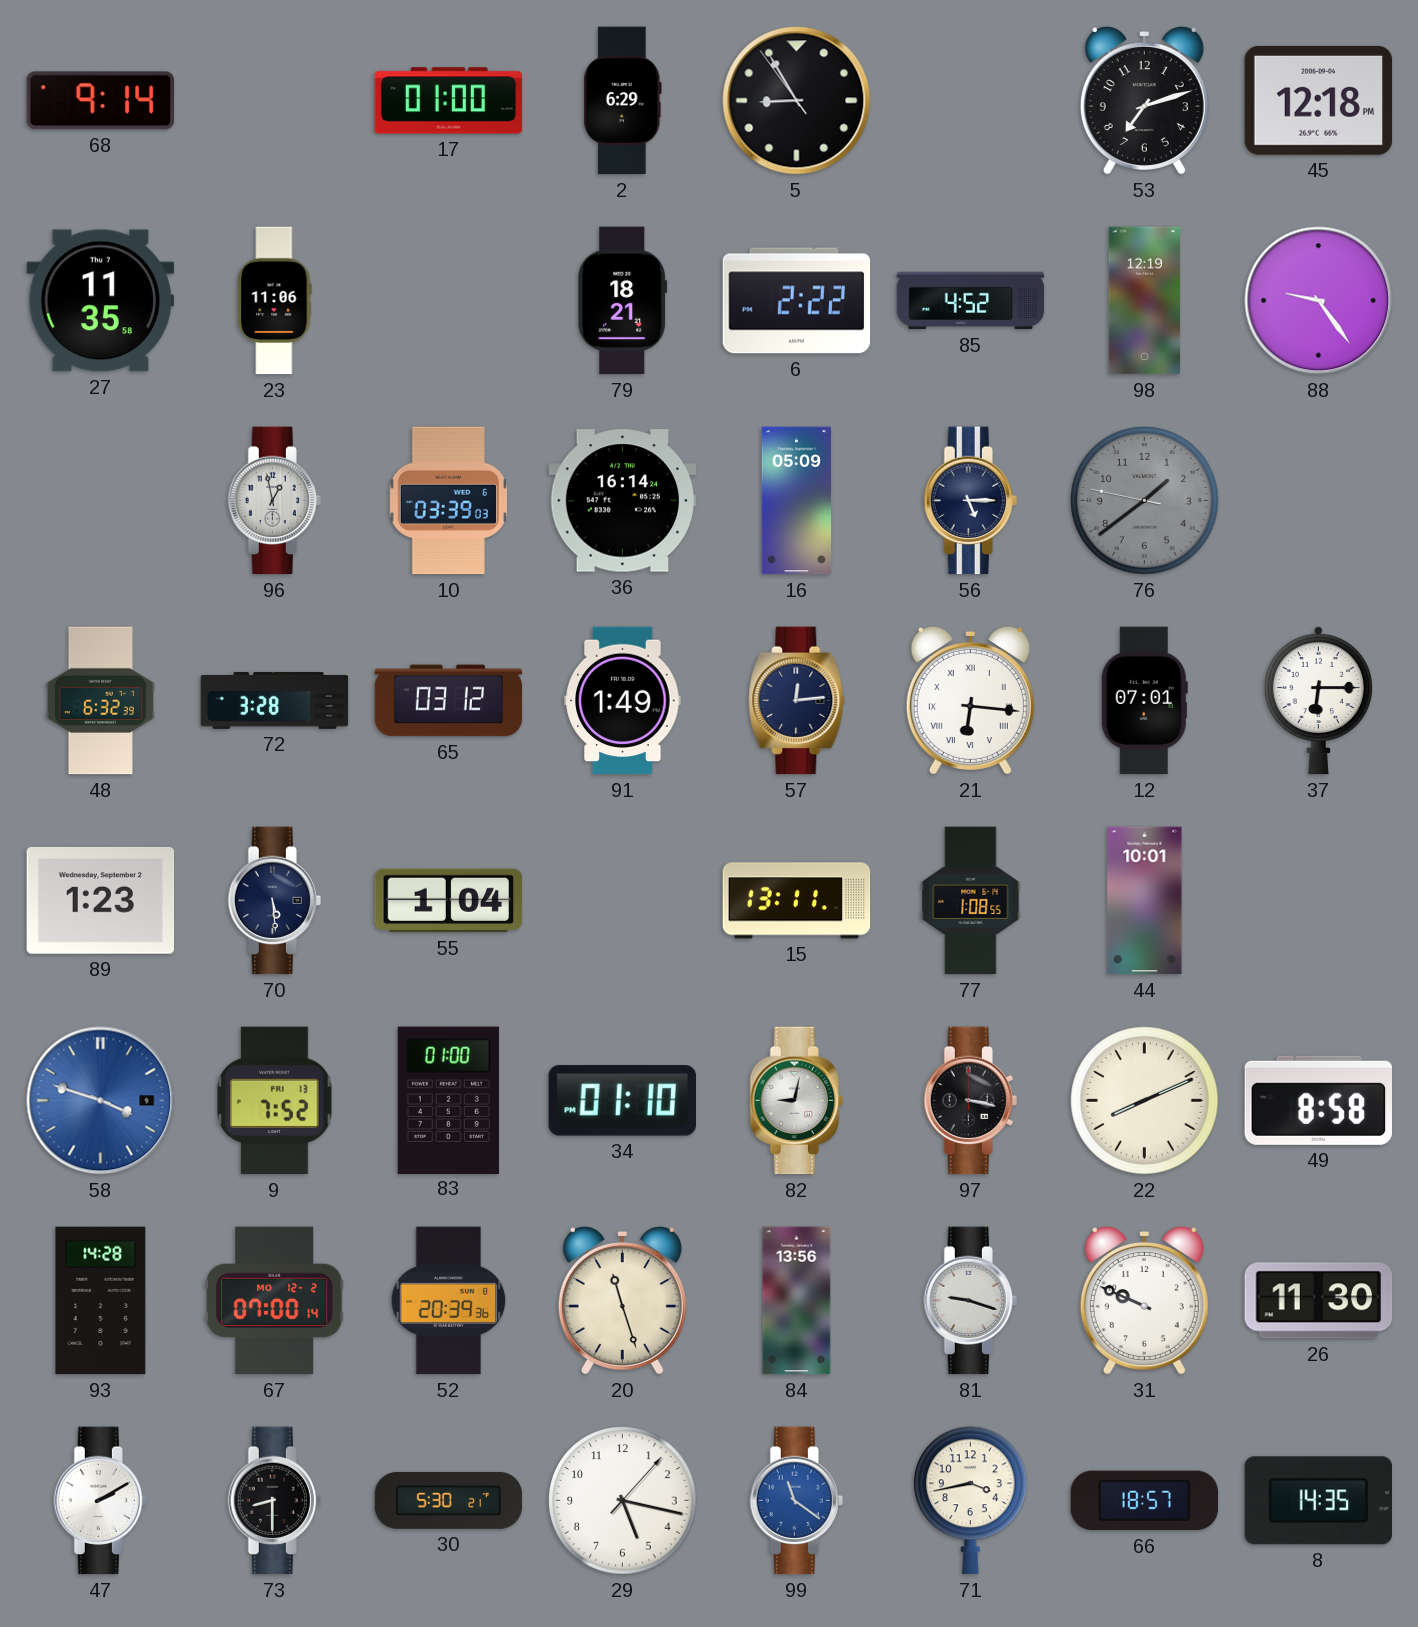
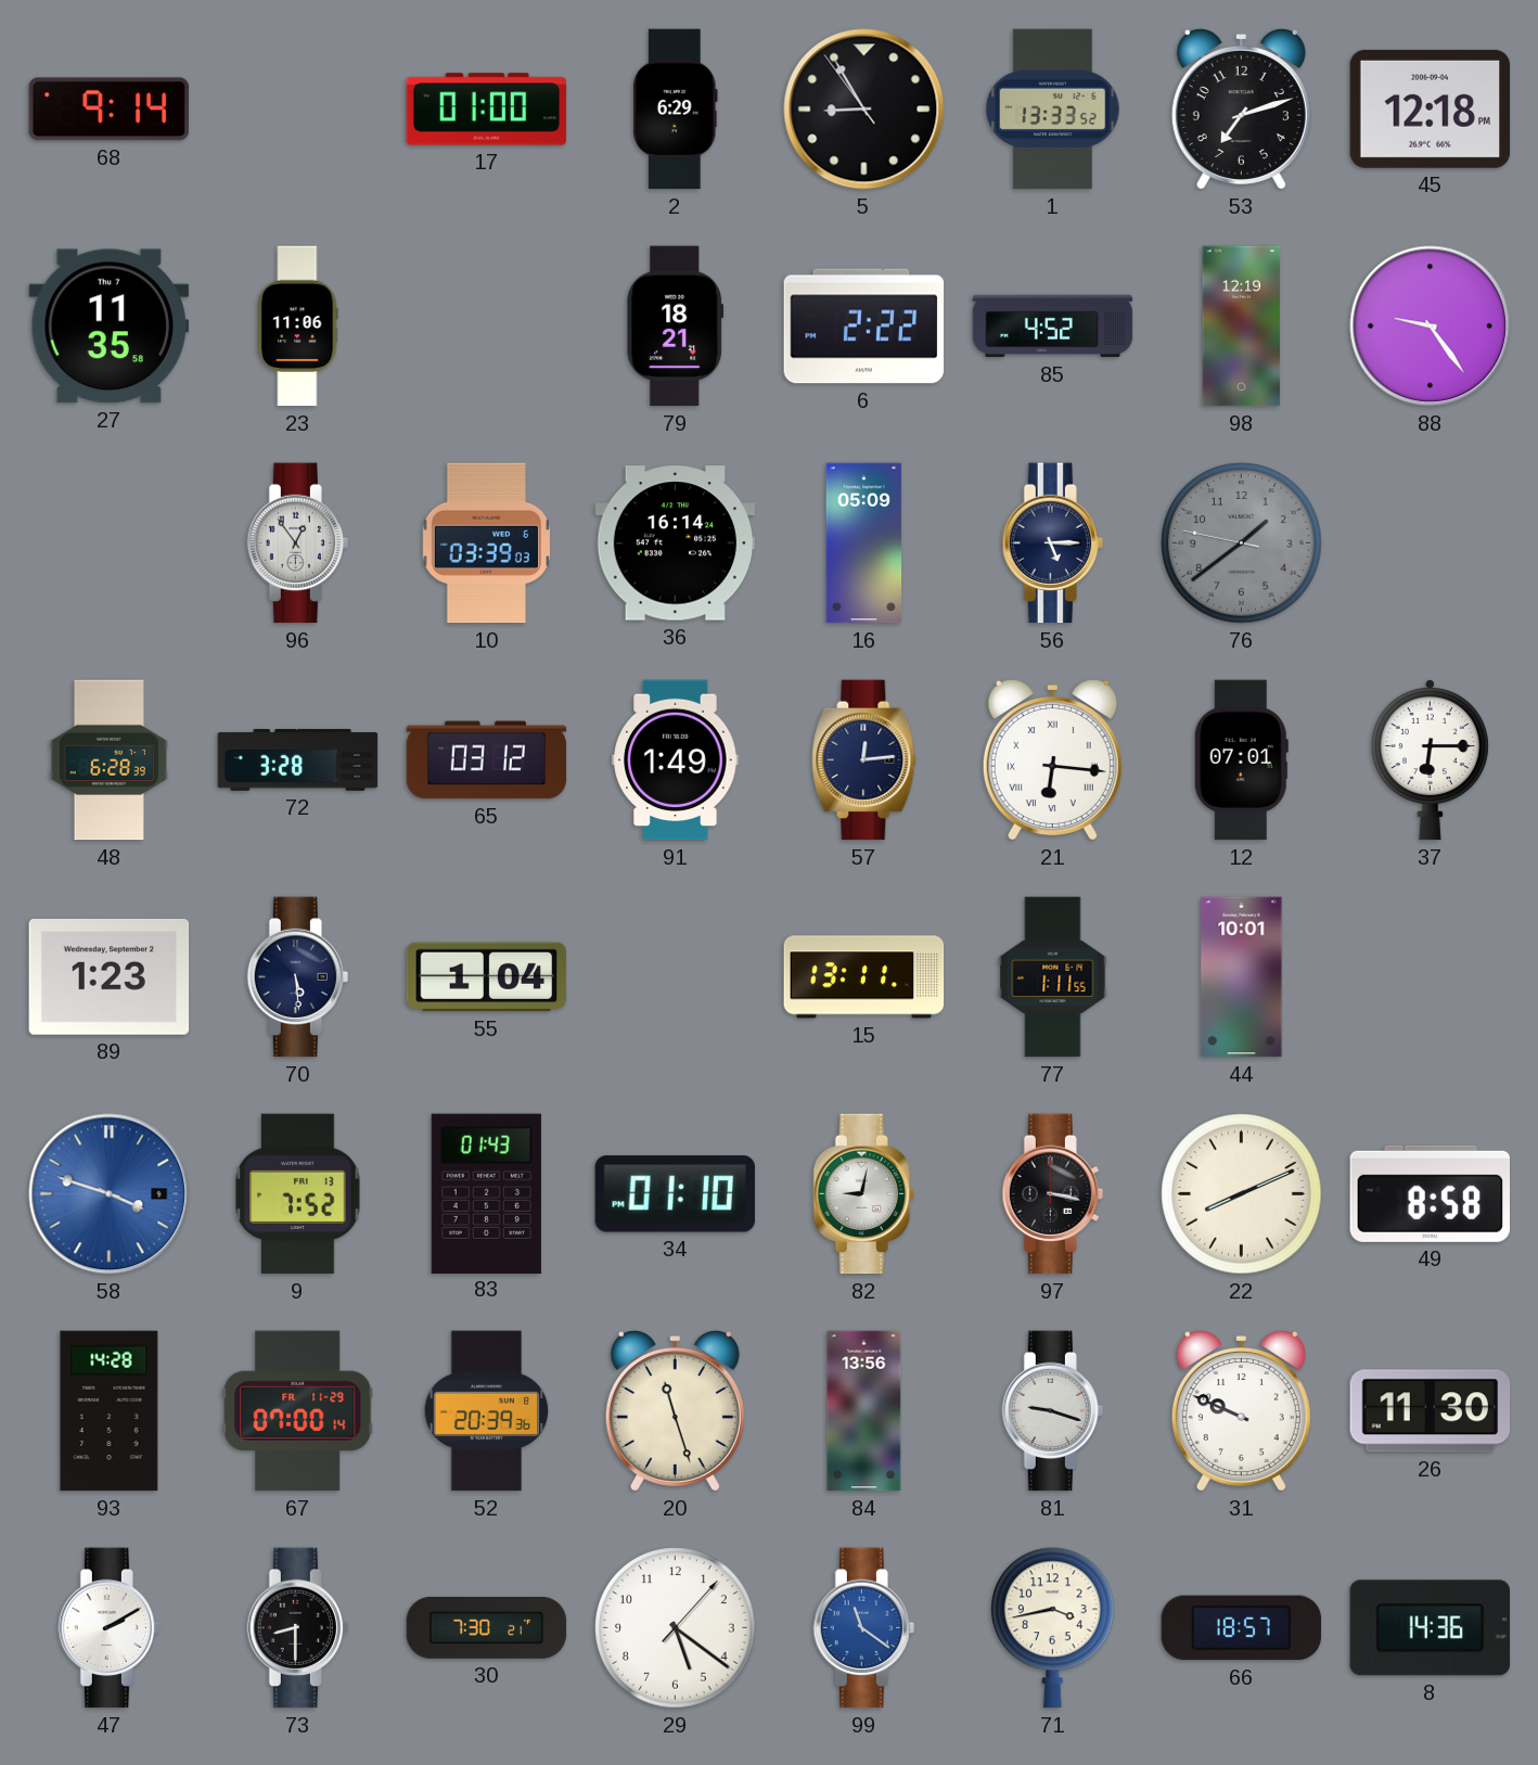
1: none -> 13:33
96: 12:58 -> 12:54
48: 6:32 -> 6:28
77: 1:08 -> 1:11
83: 01:00 -> 01:43
67 date: MO 12-2 -> FR 11-29
30: 5:30 -> 7:30
29: 5:17 -> 5:21
8: 14:35 -> 14:36
